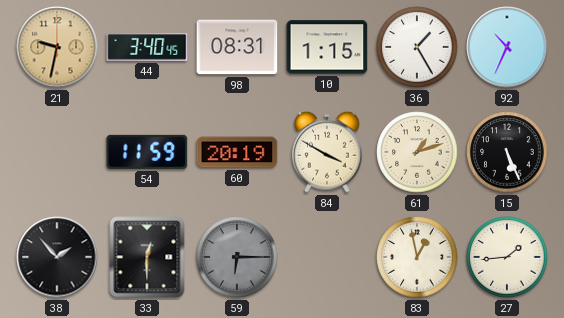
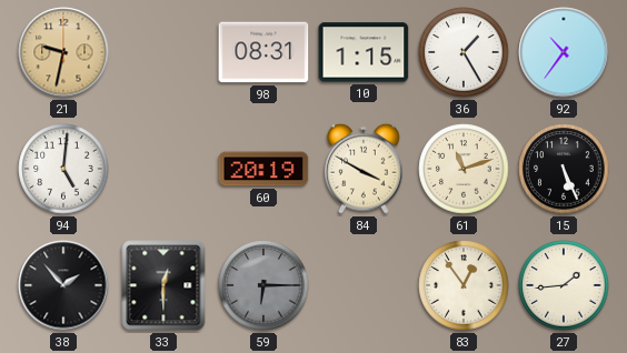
44: 3:40 -> none
92: 10:34 -> 10:36
94: none -> 5:01
54: 11:59 -> none
61: 1:12 -> 11:12
83: 12:58 -> 12:54
